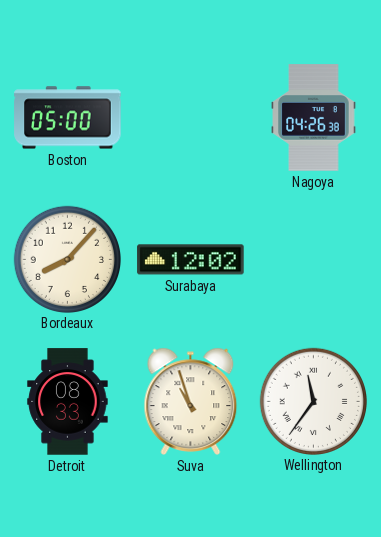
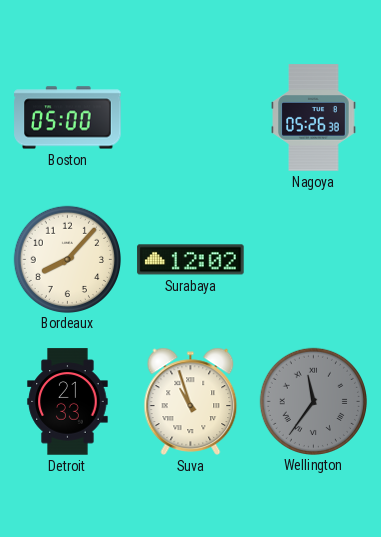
Nagoya: 04:26 -> 05:26
Detroit: 08:33 -> 21:33
Wellington dial: white -> grey
